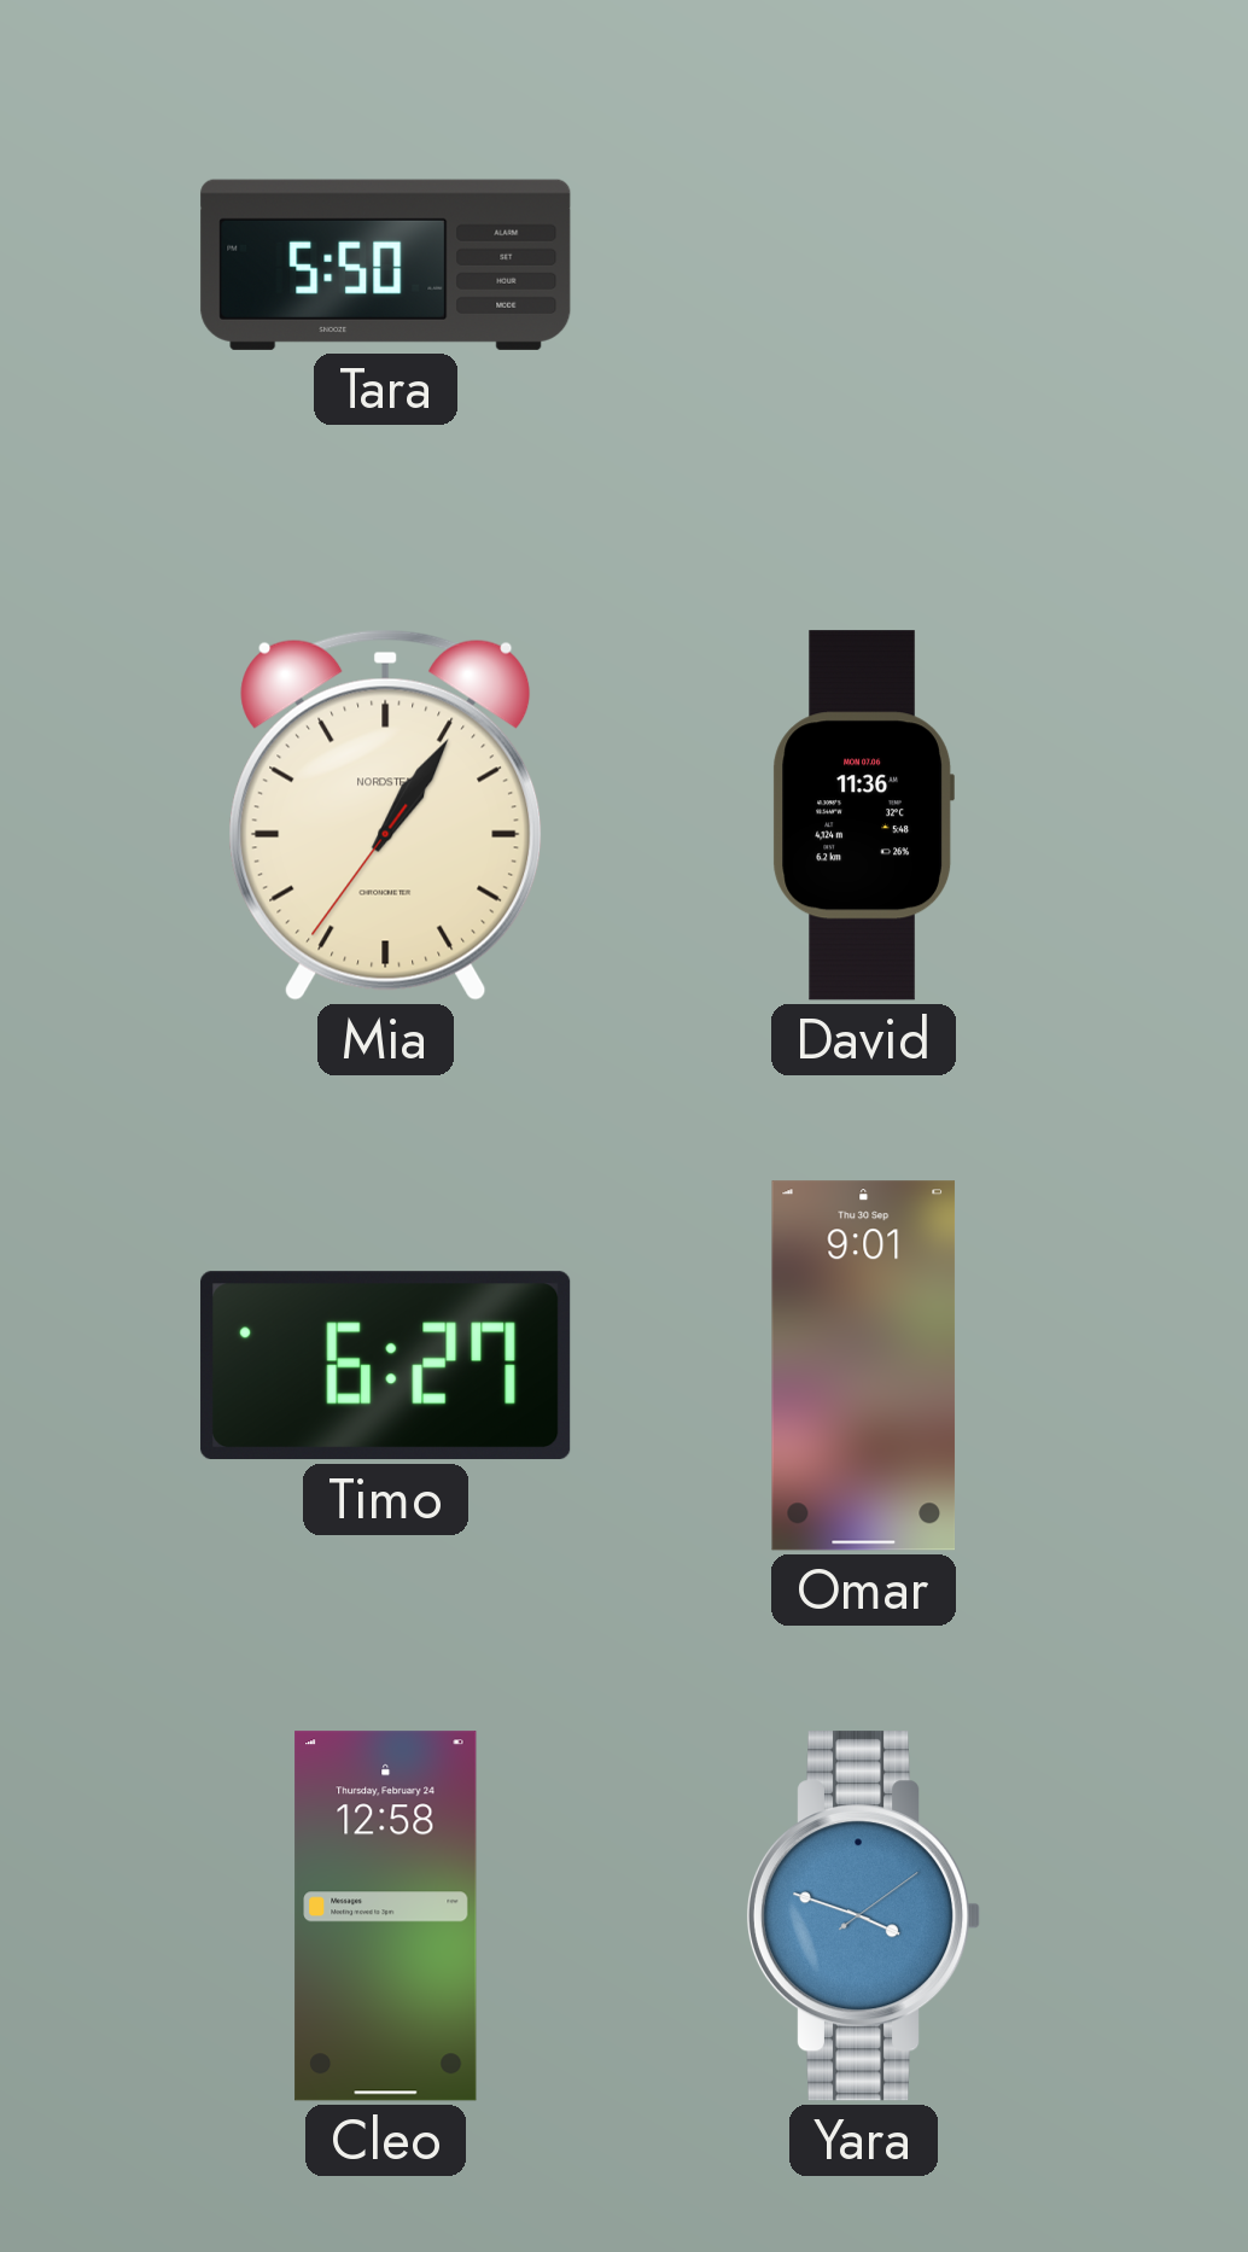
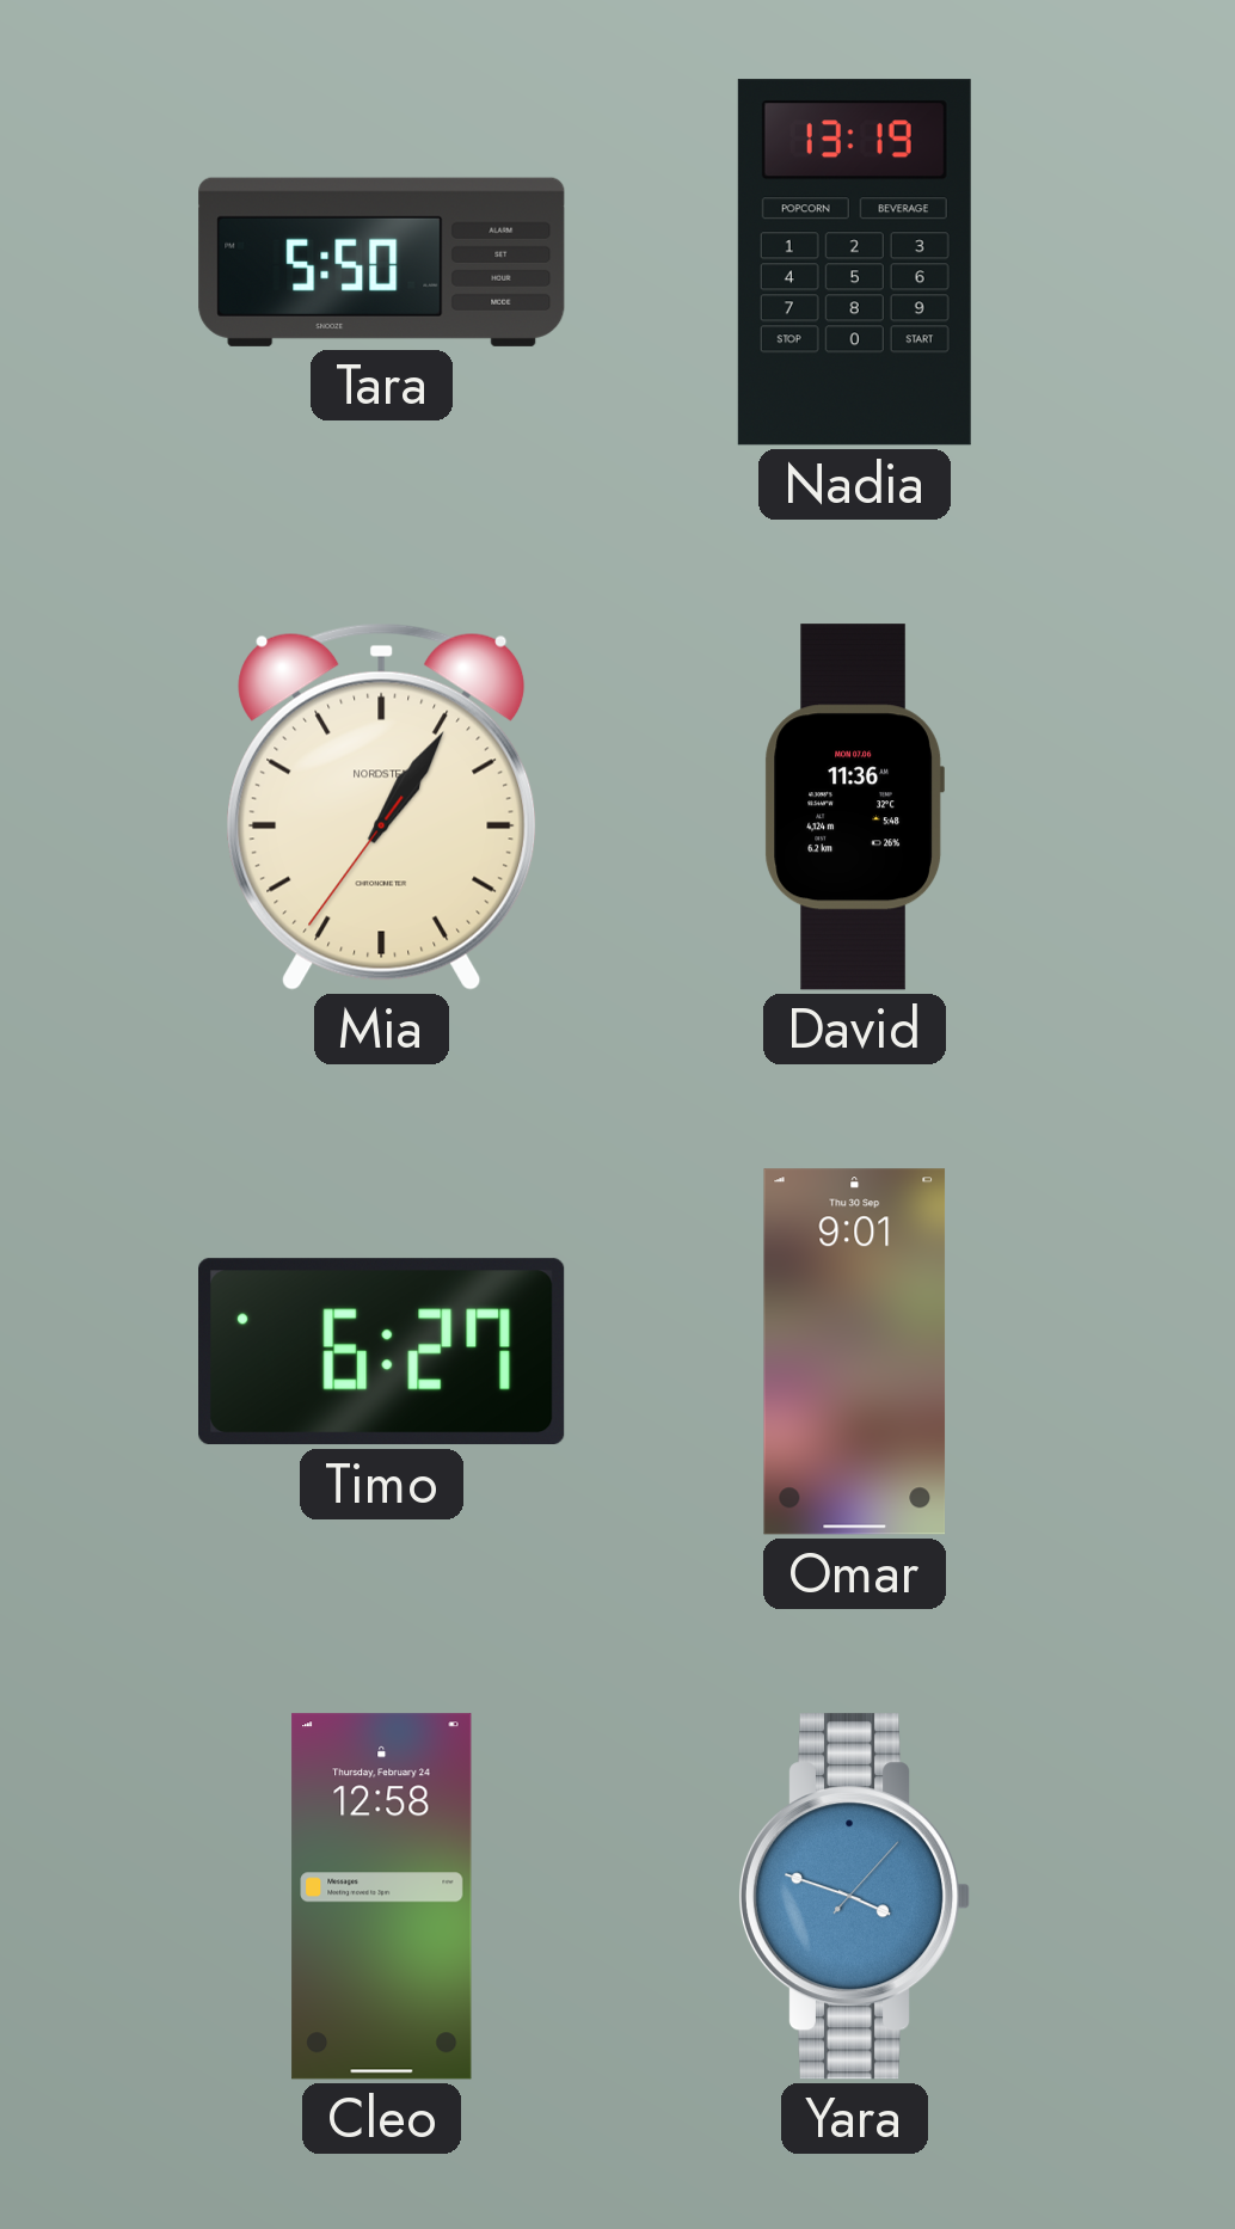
Nadia: none -> 13:19
Yara: 3:48:09 -> 3:48:07
